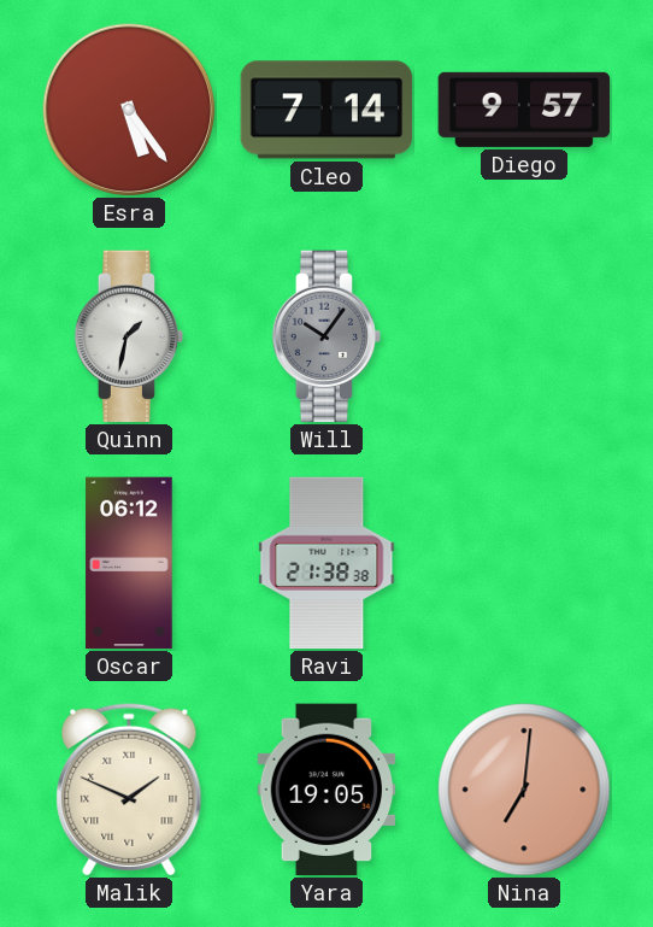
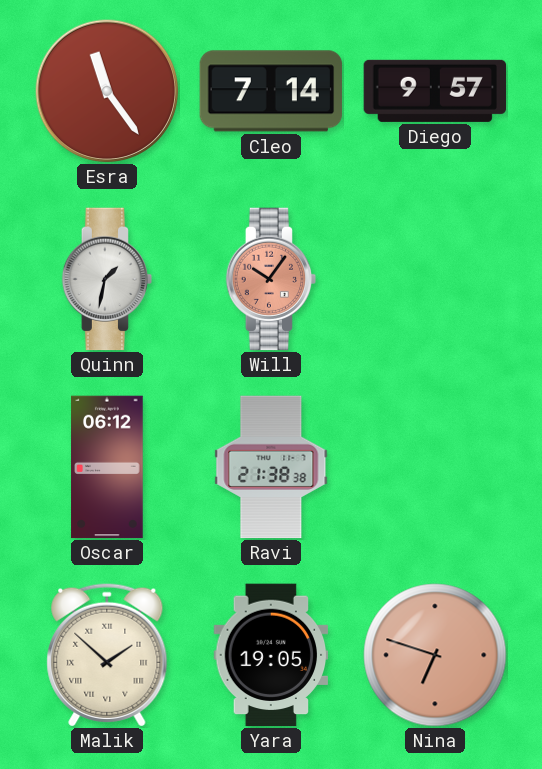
Esra: 5:24 -> 11:24
Will dial: grey -> salmon
Malik: 1:49 -> 1:52
Nina: 7:01 -> 6:48
